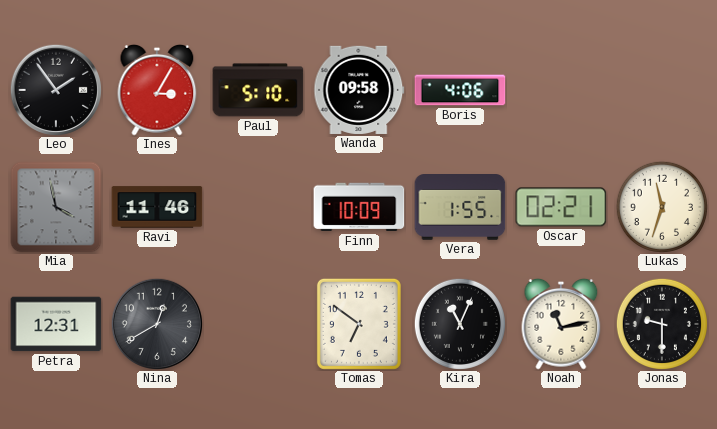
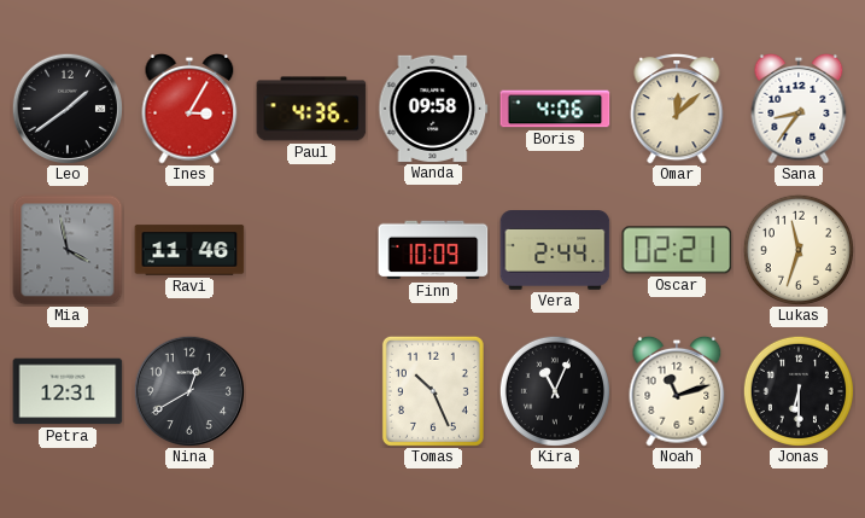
Leo: 1:54 -> 1:39
Paul: 5:10 -> 4:36
Omar: none -> 12:08
Sana: none -> 8:36
Vera: 1:55 -> 2:44
Tomas: 6:51 -> 10:26
Noah: 11:13 -> 11:12
Jonas: 9:30 -> 6:30
